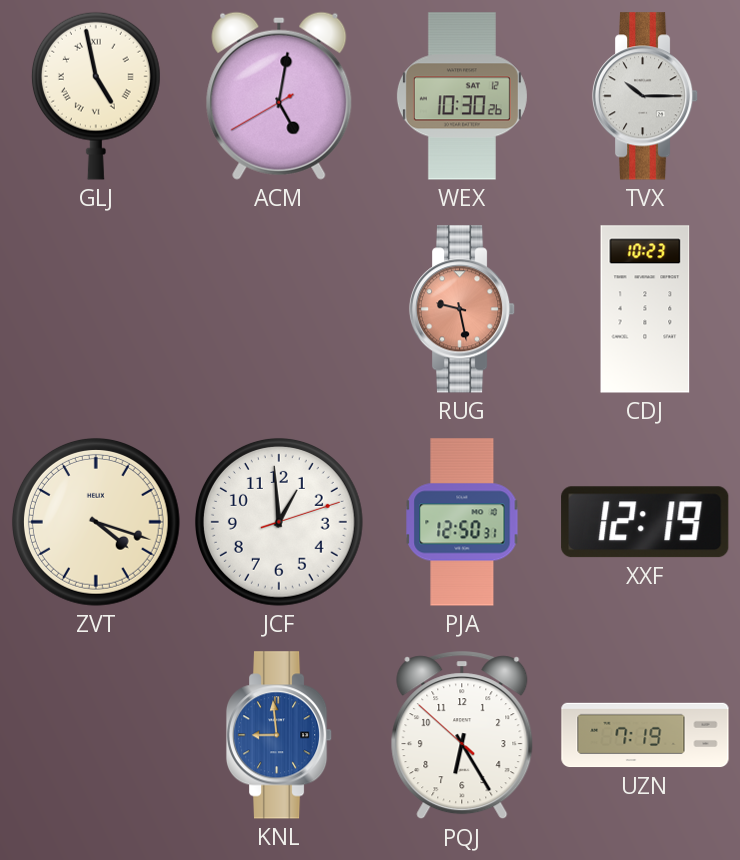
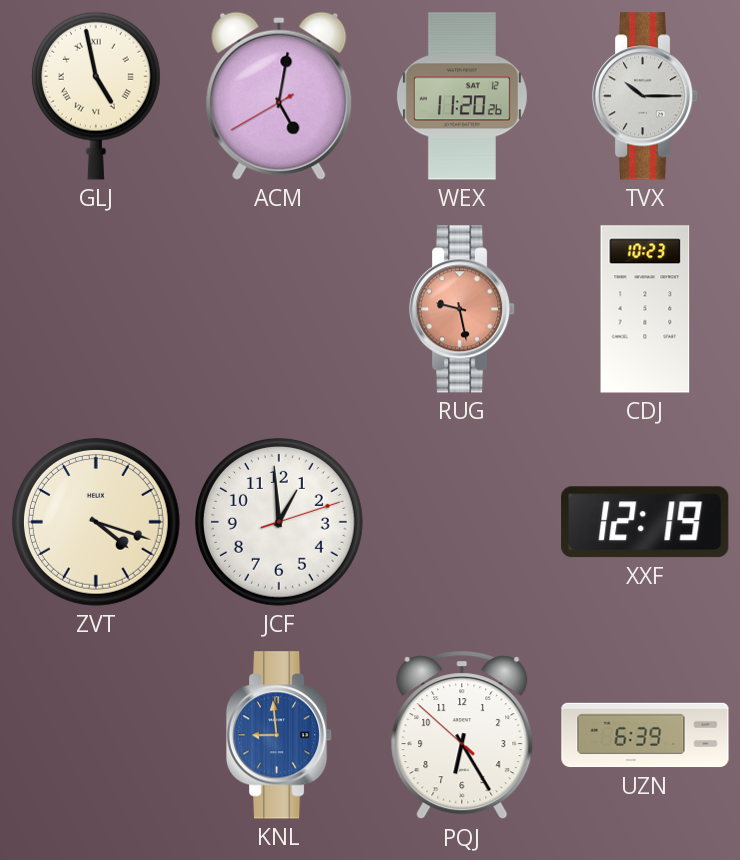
WEX: 10:30 -> 11:20
PJA: 12:50 -> none
UZN: 7:19 -> 6:39
